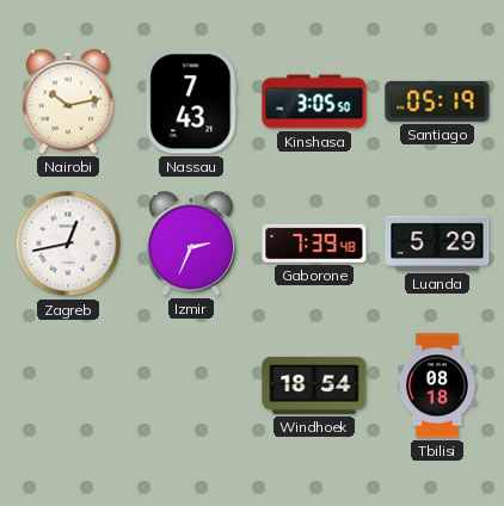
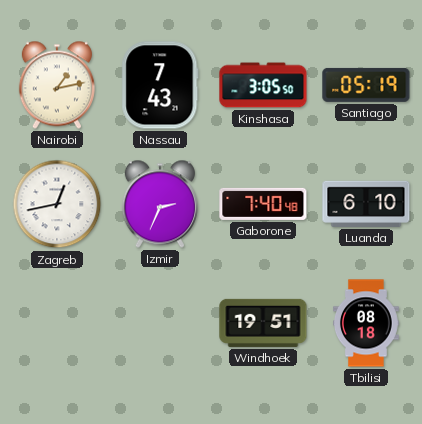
Nairobi: 10:13 -> 1:13
Gaborone: 7:39 -> 7:40
Luanda: 5:29 -> 6:10
Windhoek: 18:54 -> 19:51
